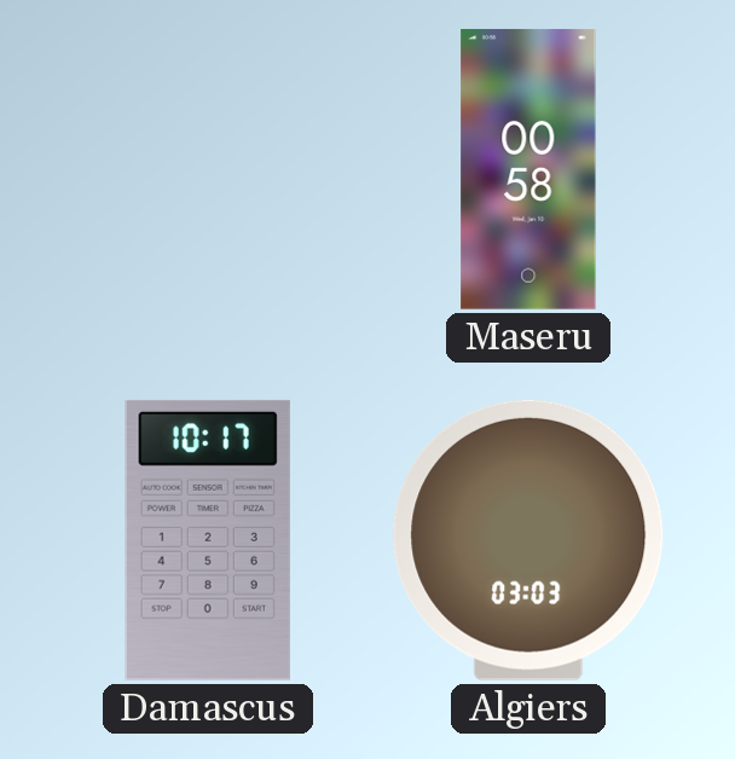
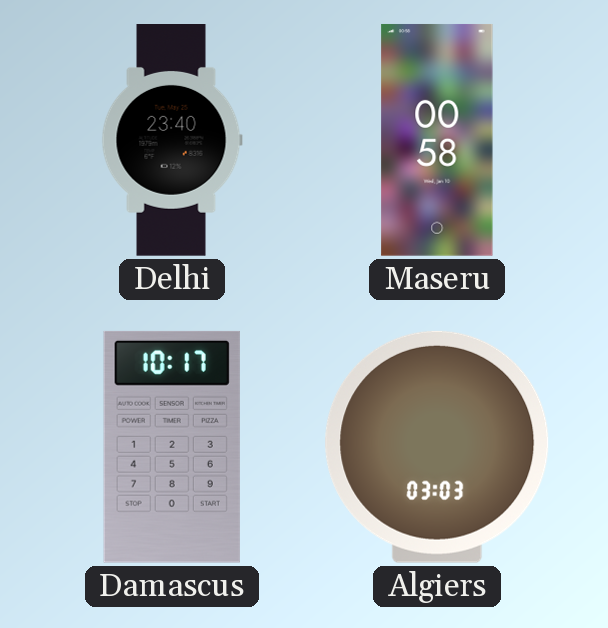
Delhi: none -> 23:40
